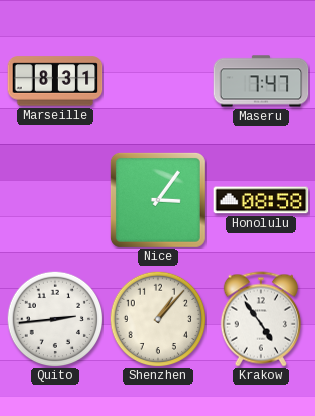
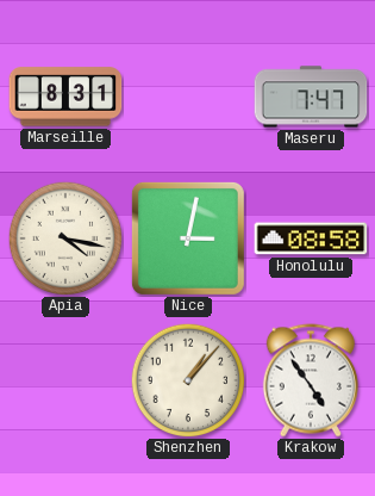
Apia: none -> 4:17
Nice: 3:06 -> 3:02
Quito: 2:44 -> none
